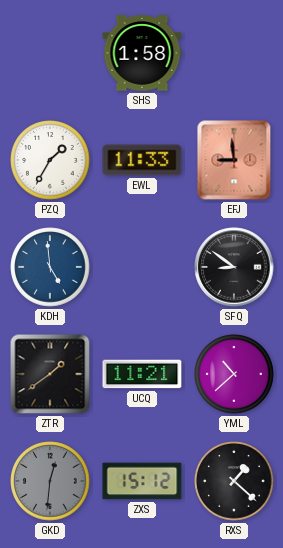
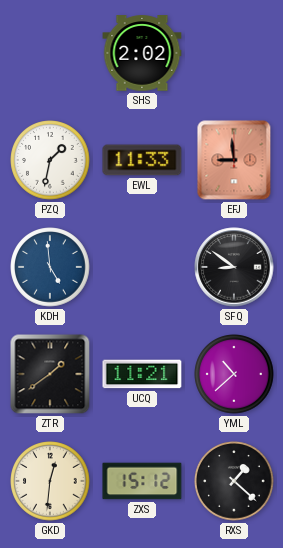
SHS: 1:58 -> 2:02
PZQ: 1:35 -> 1:32
GKD dial: grey -> cream
